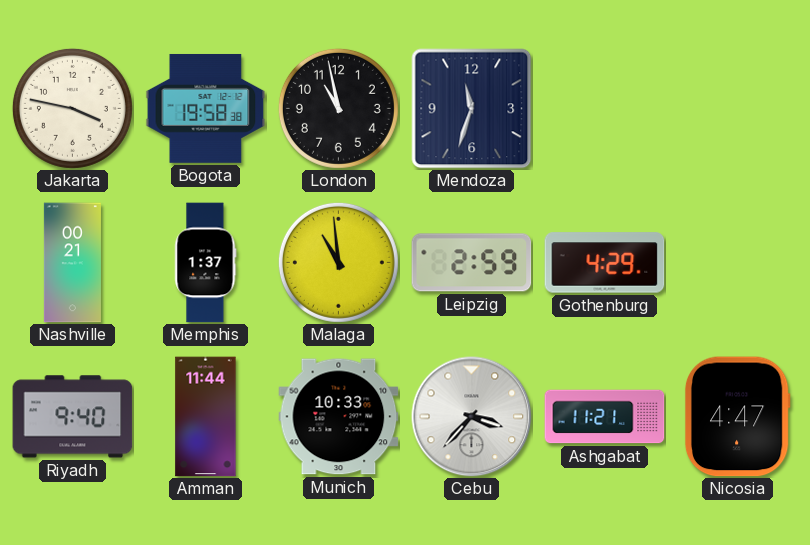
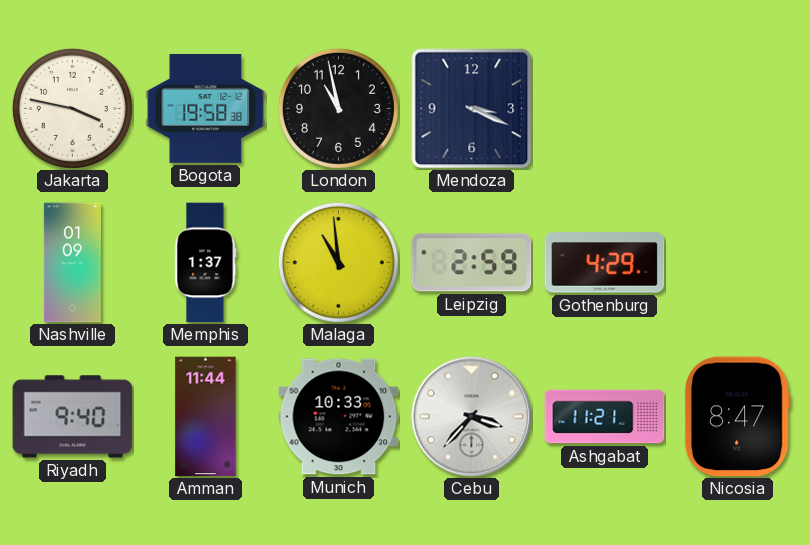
Mendoza: 11:33 -> 3:19
Nashville: 00:21 -> 01:09
Nicosia: 4:47 -> 8:47
